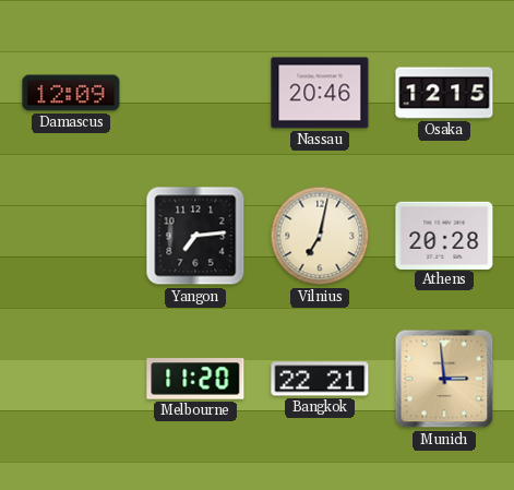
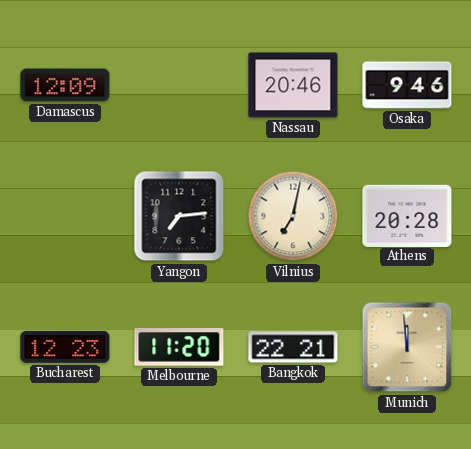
Osaka: 12:15 -> 9:46
Bucharest: none -> 12:23
Munich: 2:59 -> 11:59
